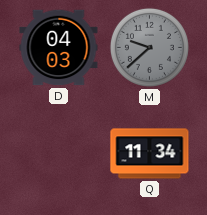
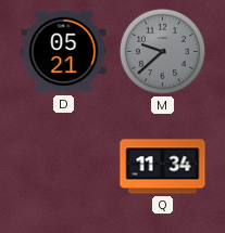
D: 04:03 -> 05:21
